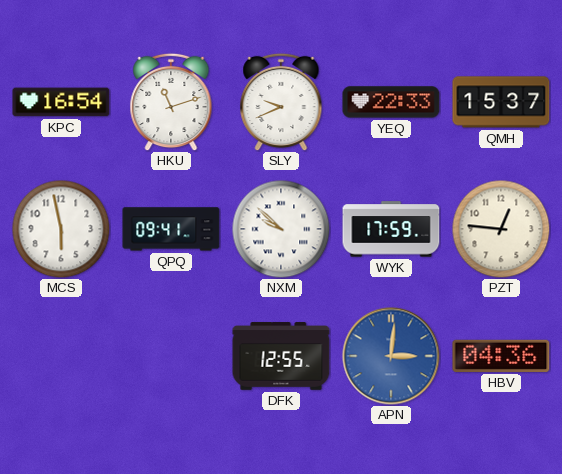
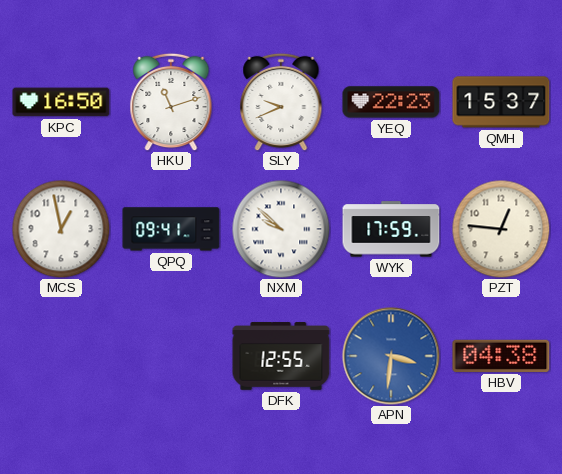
KPC: 16:54 -> 16:50
YEQ: 22:33 -> 22:23
MCS: 5:58 -> 12:58
APN: 3:01 -> 3:31
HBV: 04:36 -> 04:38
